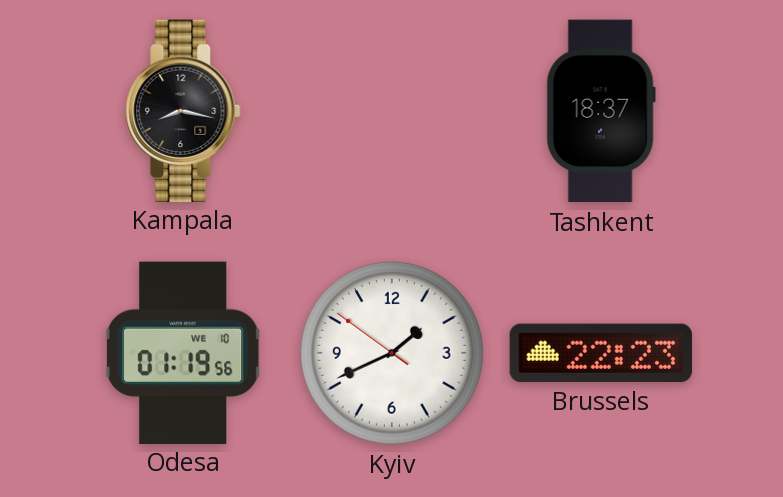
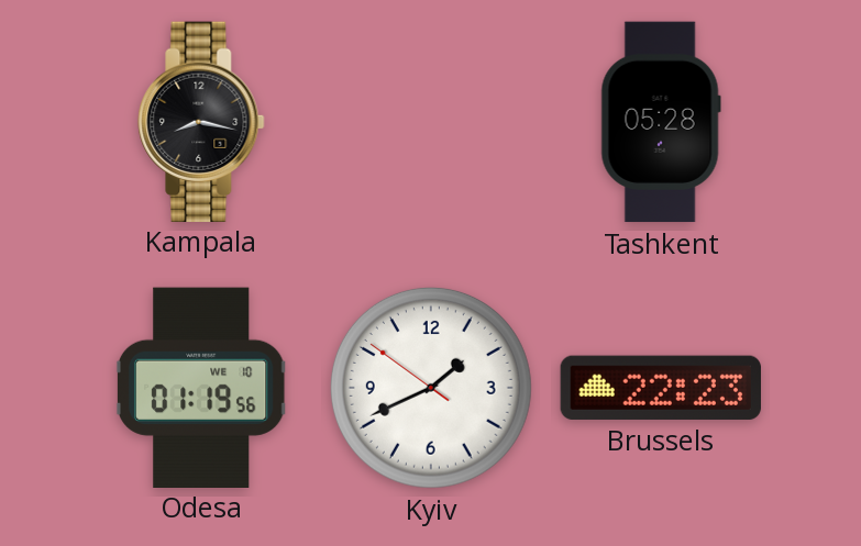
Tashkent: 18:37 -> 05:28
